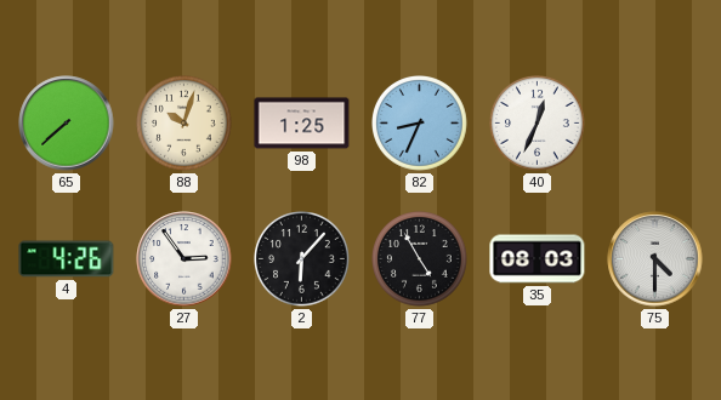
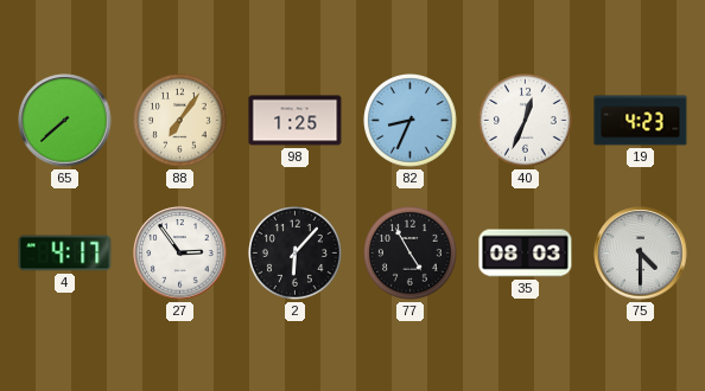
88: 10:03 -> 7:06
19: none -> 4:23
4: 4:26 -> 4:17
